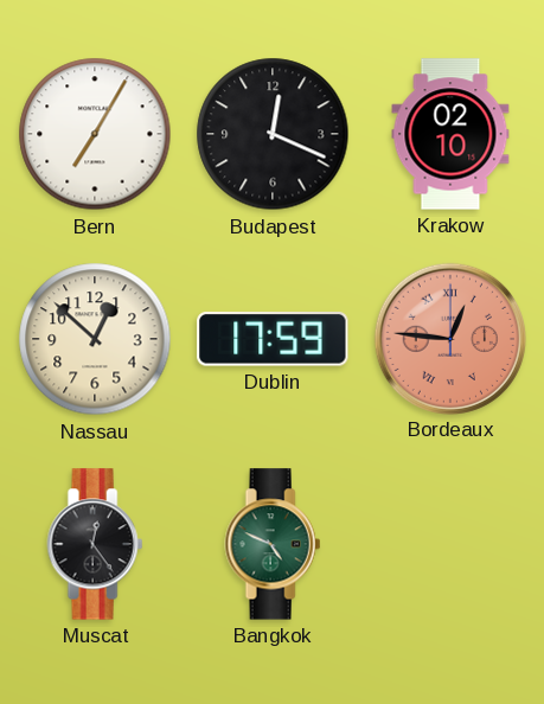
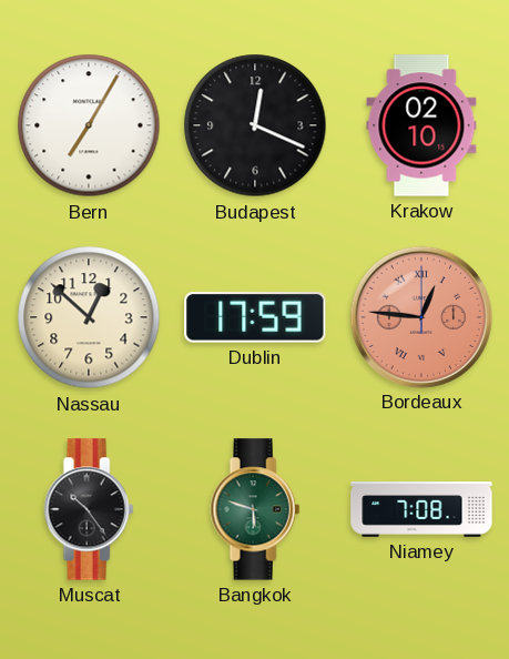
Muscat: 12:24 -> 10:24
Bangkok: 4:49 -> 5:48
Niamey: none -> 7:08
